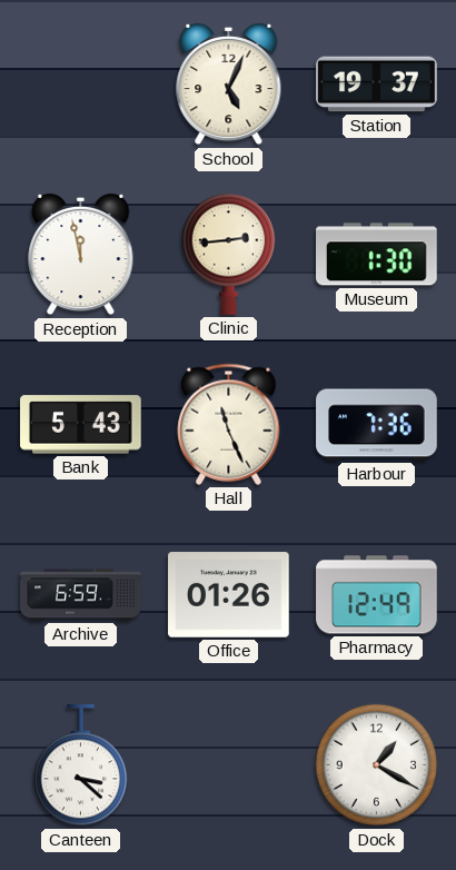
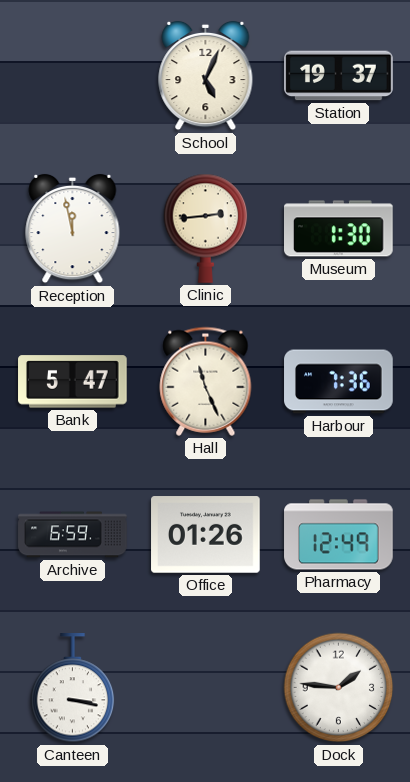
Bank: 5:43 -> 5:47
Canteen: 3:22 -> 3:17
Dock: 1:20 -> 1:46
